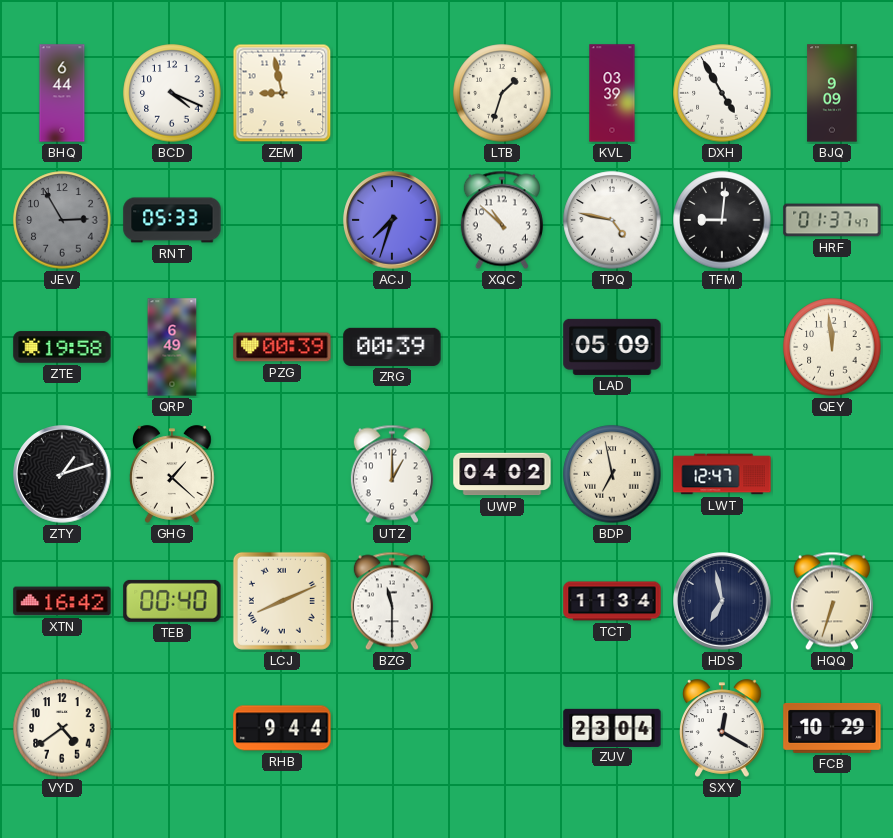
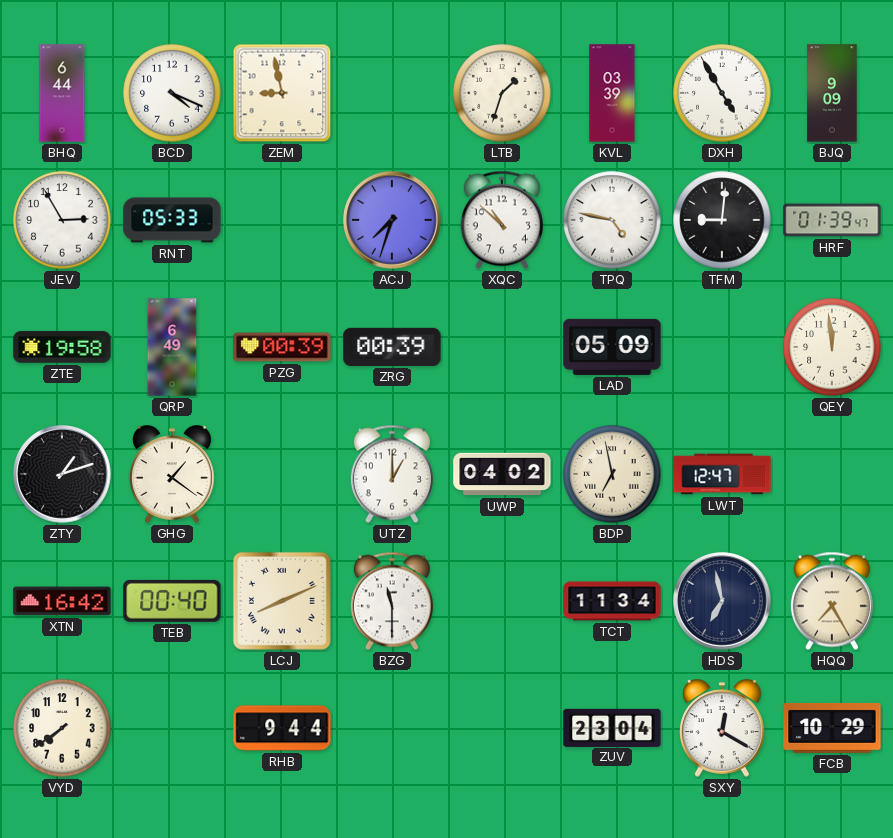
JEV dial: grey -> white
HRF: 01:37 -> 01:39
GHG: 1:22 -> 1:21
HQQ: 6:33 -> 7:25
VYD: 4:39 -> 7:39
